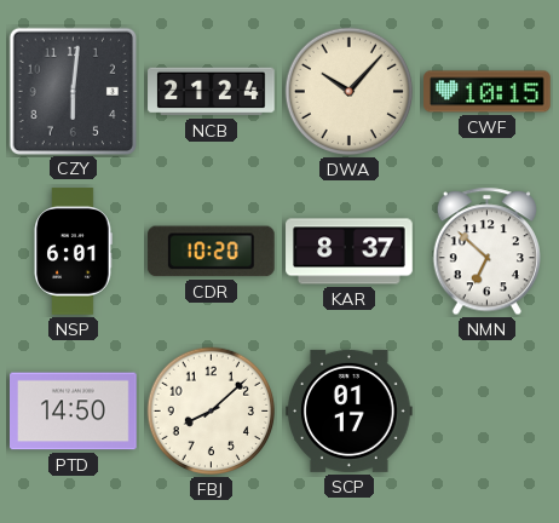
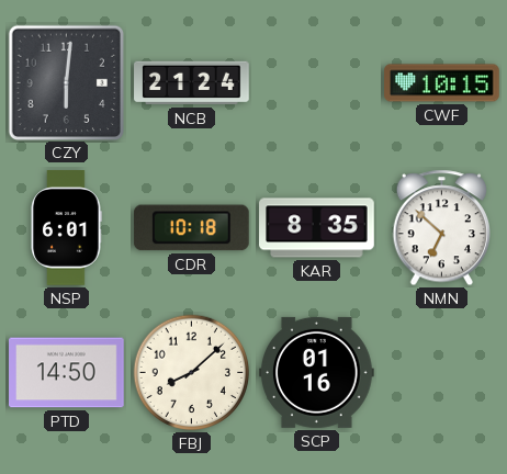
DWA: 10:07 -> none
CDR: 10:20 -> 10:18
KAR: 8:37 -> 8:35
SCP: 01:17 -> 01:16
